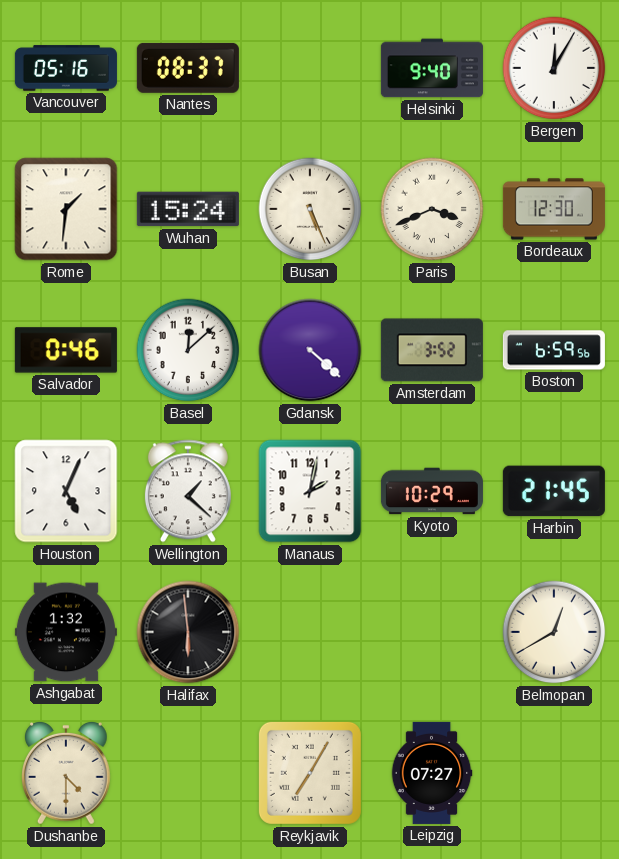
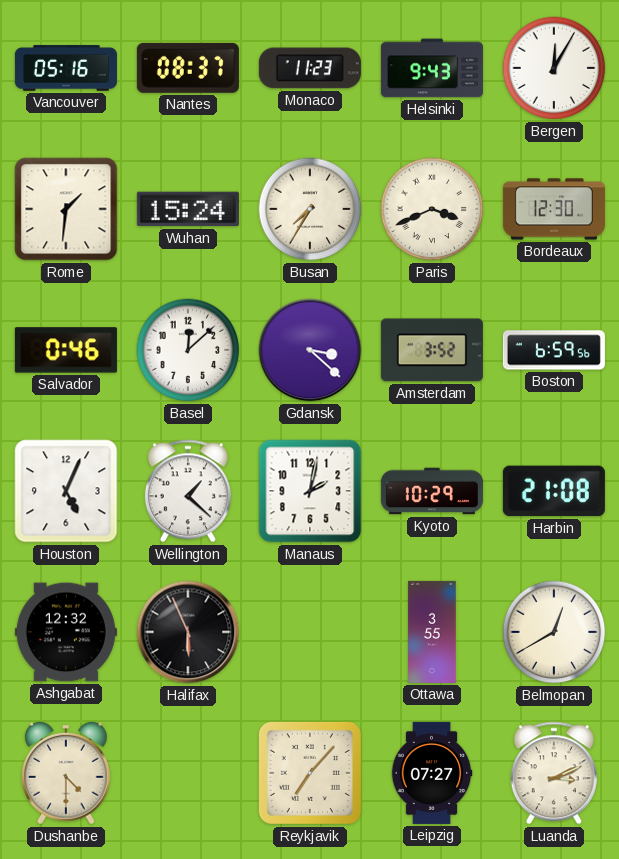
Monaco: none -> 11:23
Helsinki: 9:40 -> 9:43
Busan: 5:26 -> 7:35
Gdansk: 4:22 -> 3:22
Harbin: 21:45 -> 21:08
Ashgabat: 1:32 -> 12:32
Halifax: 5:59 -> 5:56
Ottawa: none -> 3:55
Reykjavik: 7:05 -> 7:07
Luanda: none -> 3:11
